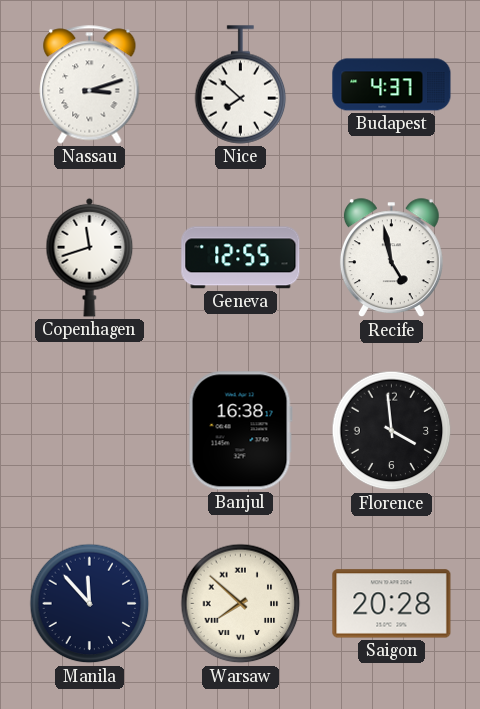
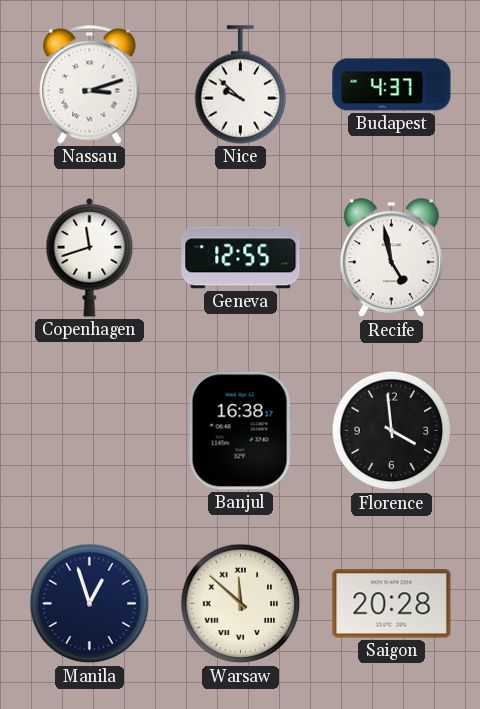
Nice: 7:52 -> 9:52
Manila: 11:53 -> 12:57
Warsaw: 7:52 -> 11:52
